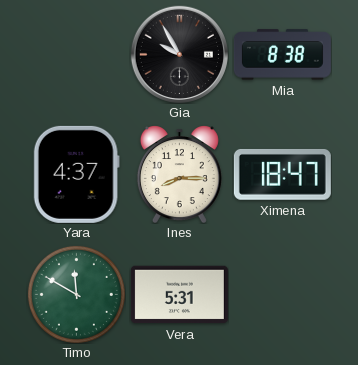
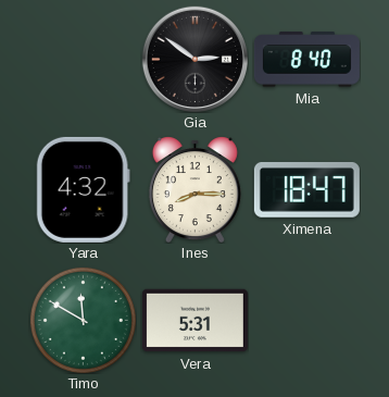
Gia: 9:55 -> 2:51
Mia: 8:38 -> 8:40
Yara: 4:37 -> 4:32
